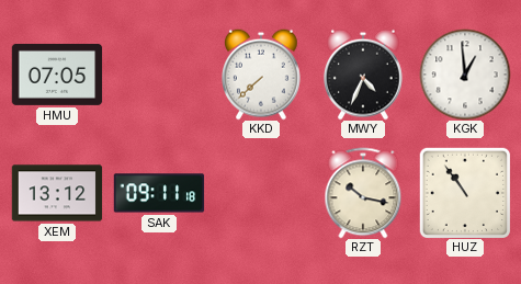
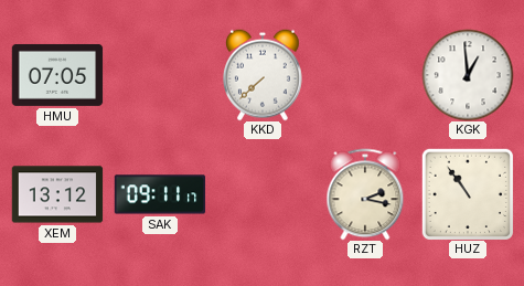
MWY: 4:34 -> none
SAK: 09:11:18 -> 09:11:17
RZT: 10:17 -> 2:17
